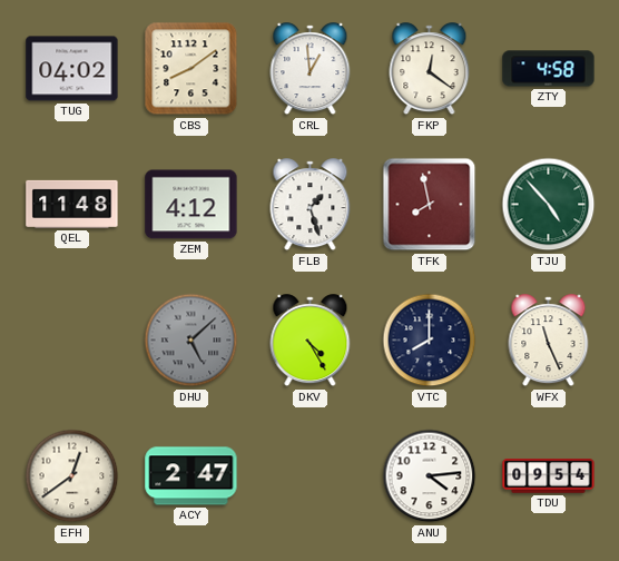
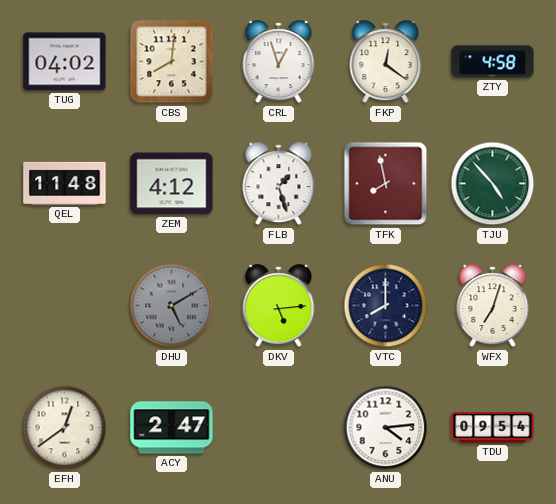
CBS: 8:09 -> 8:01
CRL: 12:59 -> 12:57
DHU: 5:08 -> 5:10
DKV: 4:25 -> 5:14
WFX: 11:26 -> 7:03
